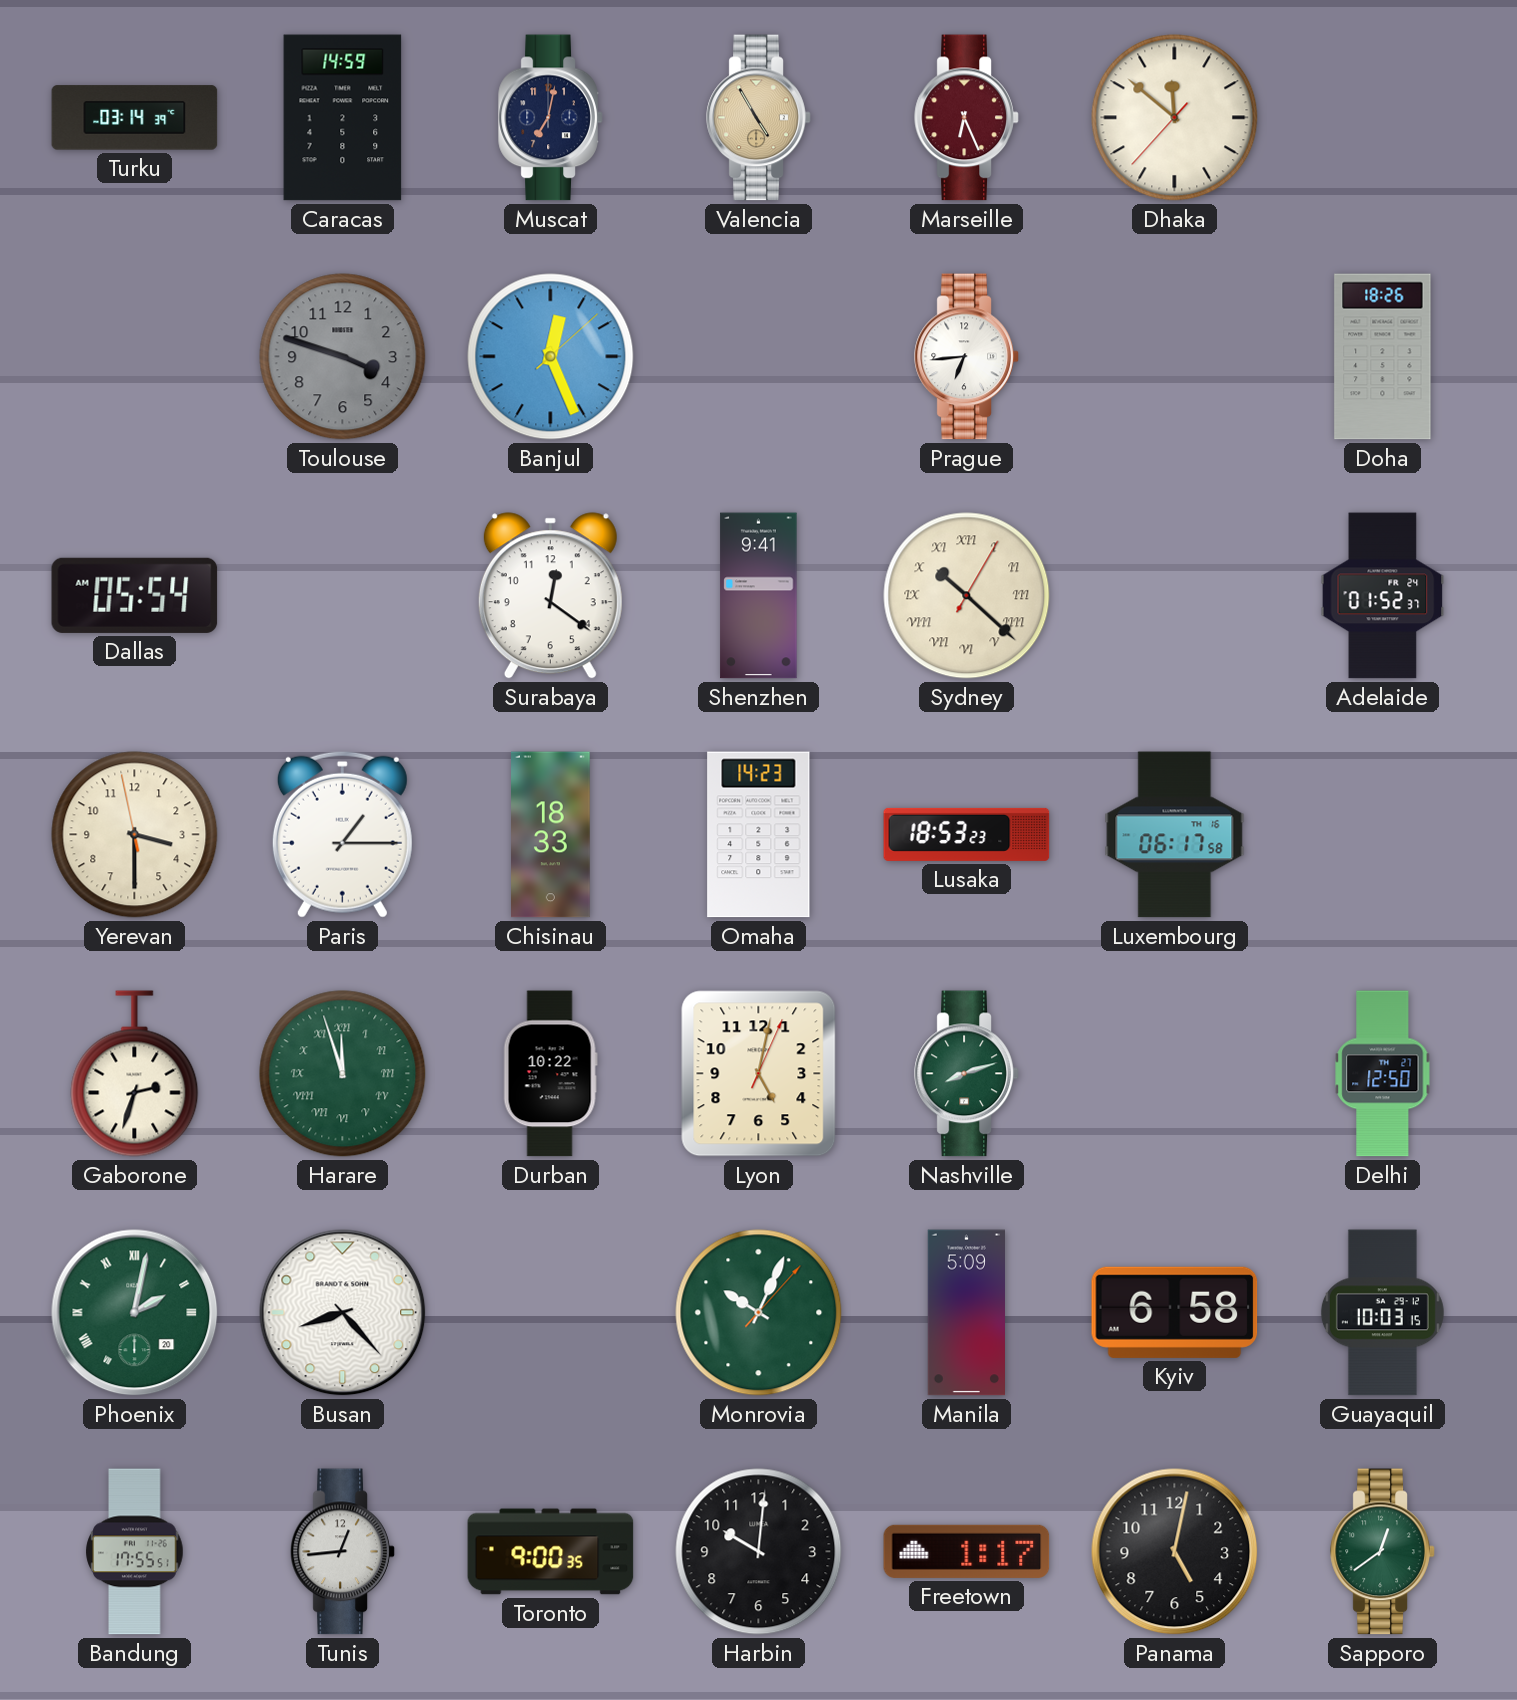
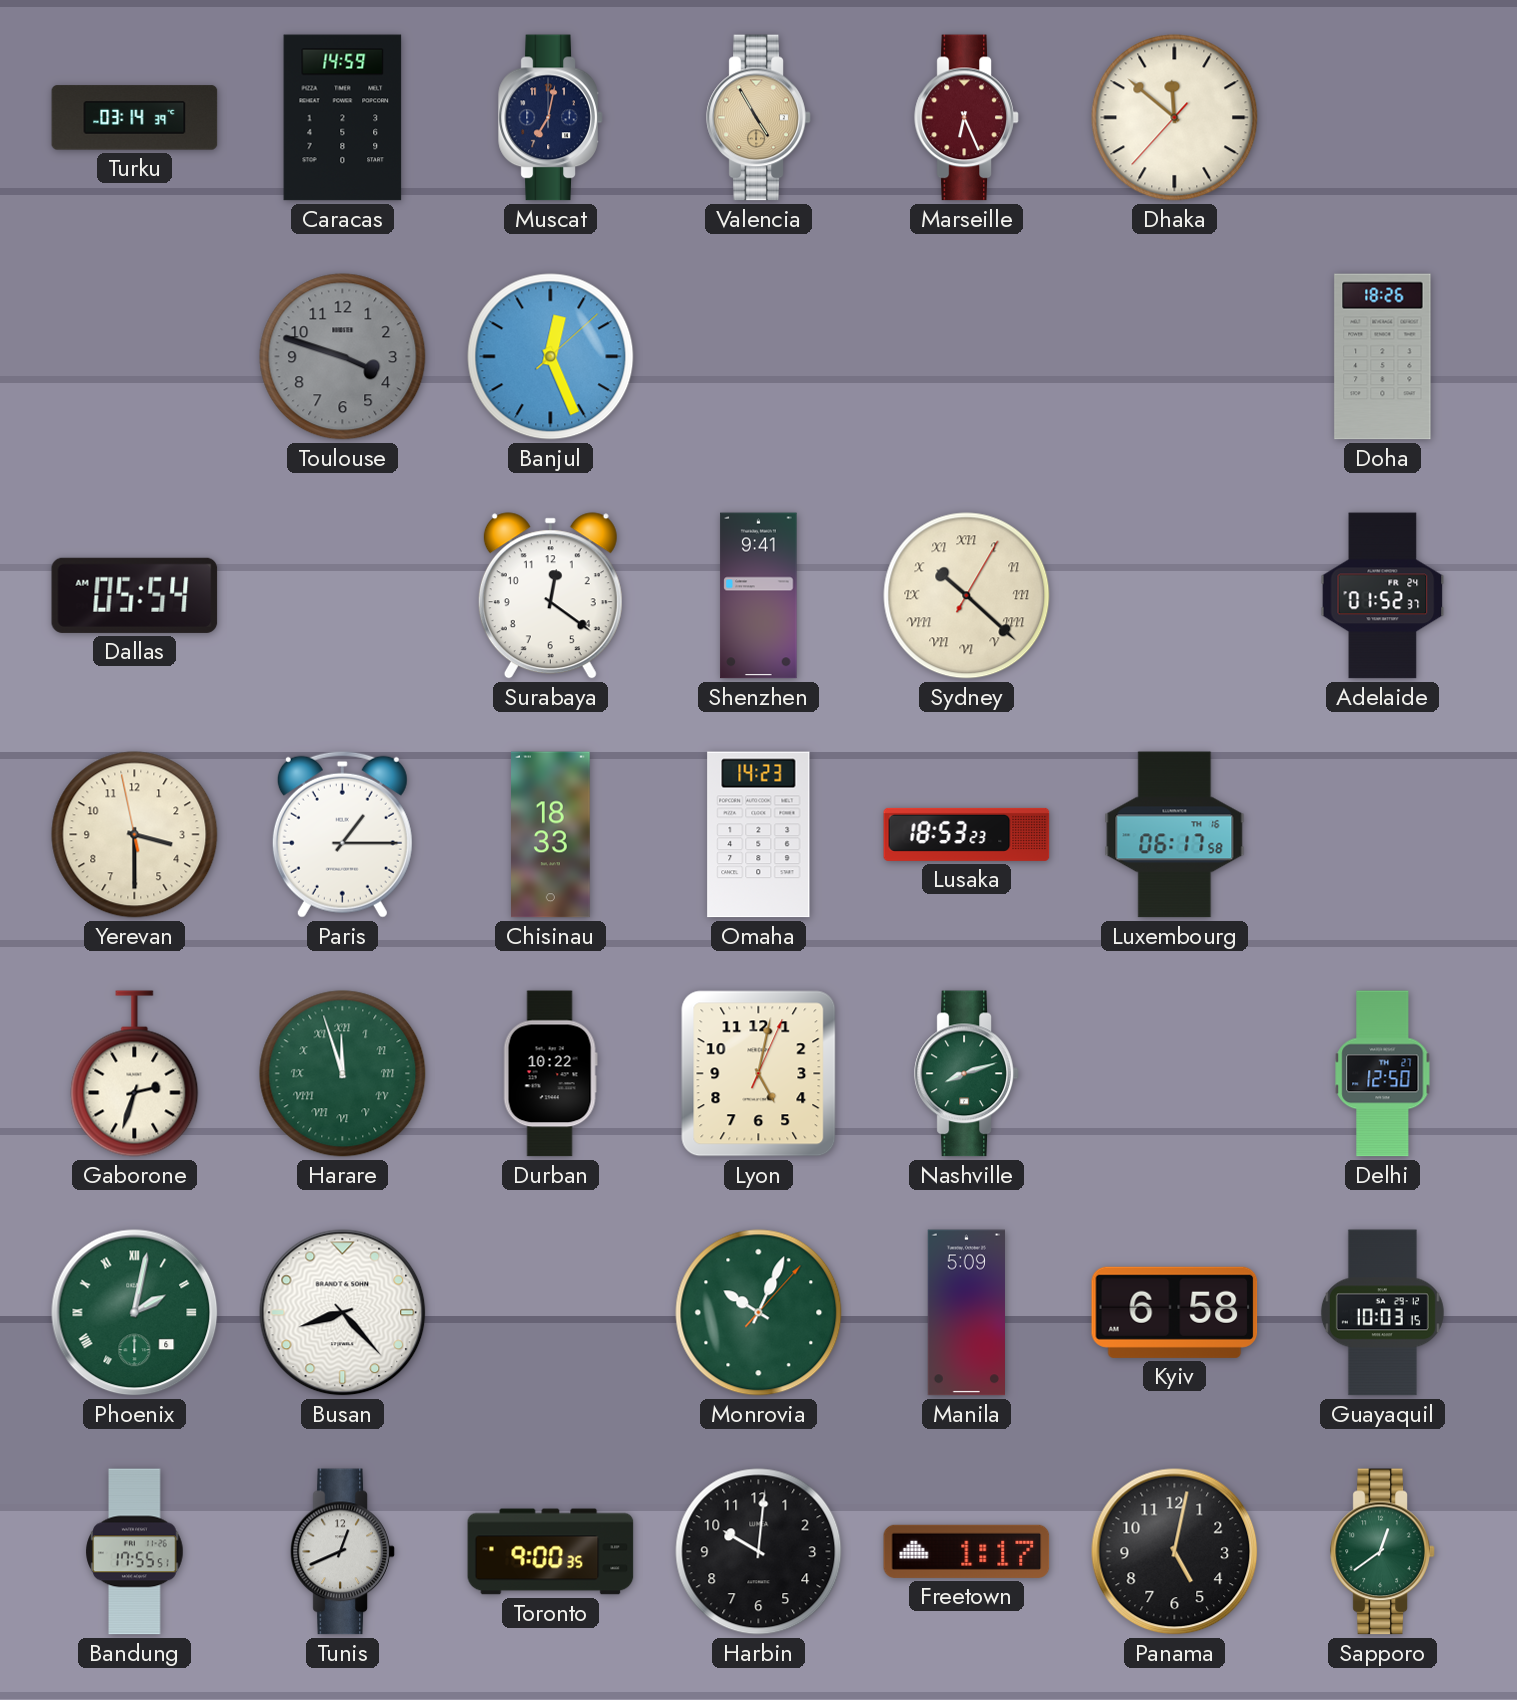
Prague: 6:44 -> none
Phoenix date: 20 -> 6
Tunis: 12:44 -> 12:41
